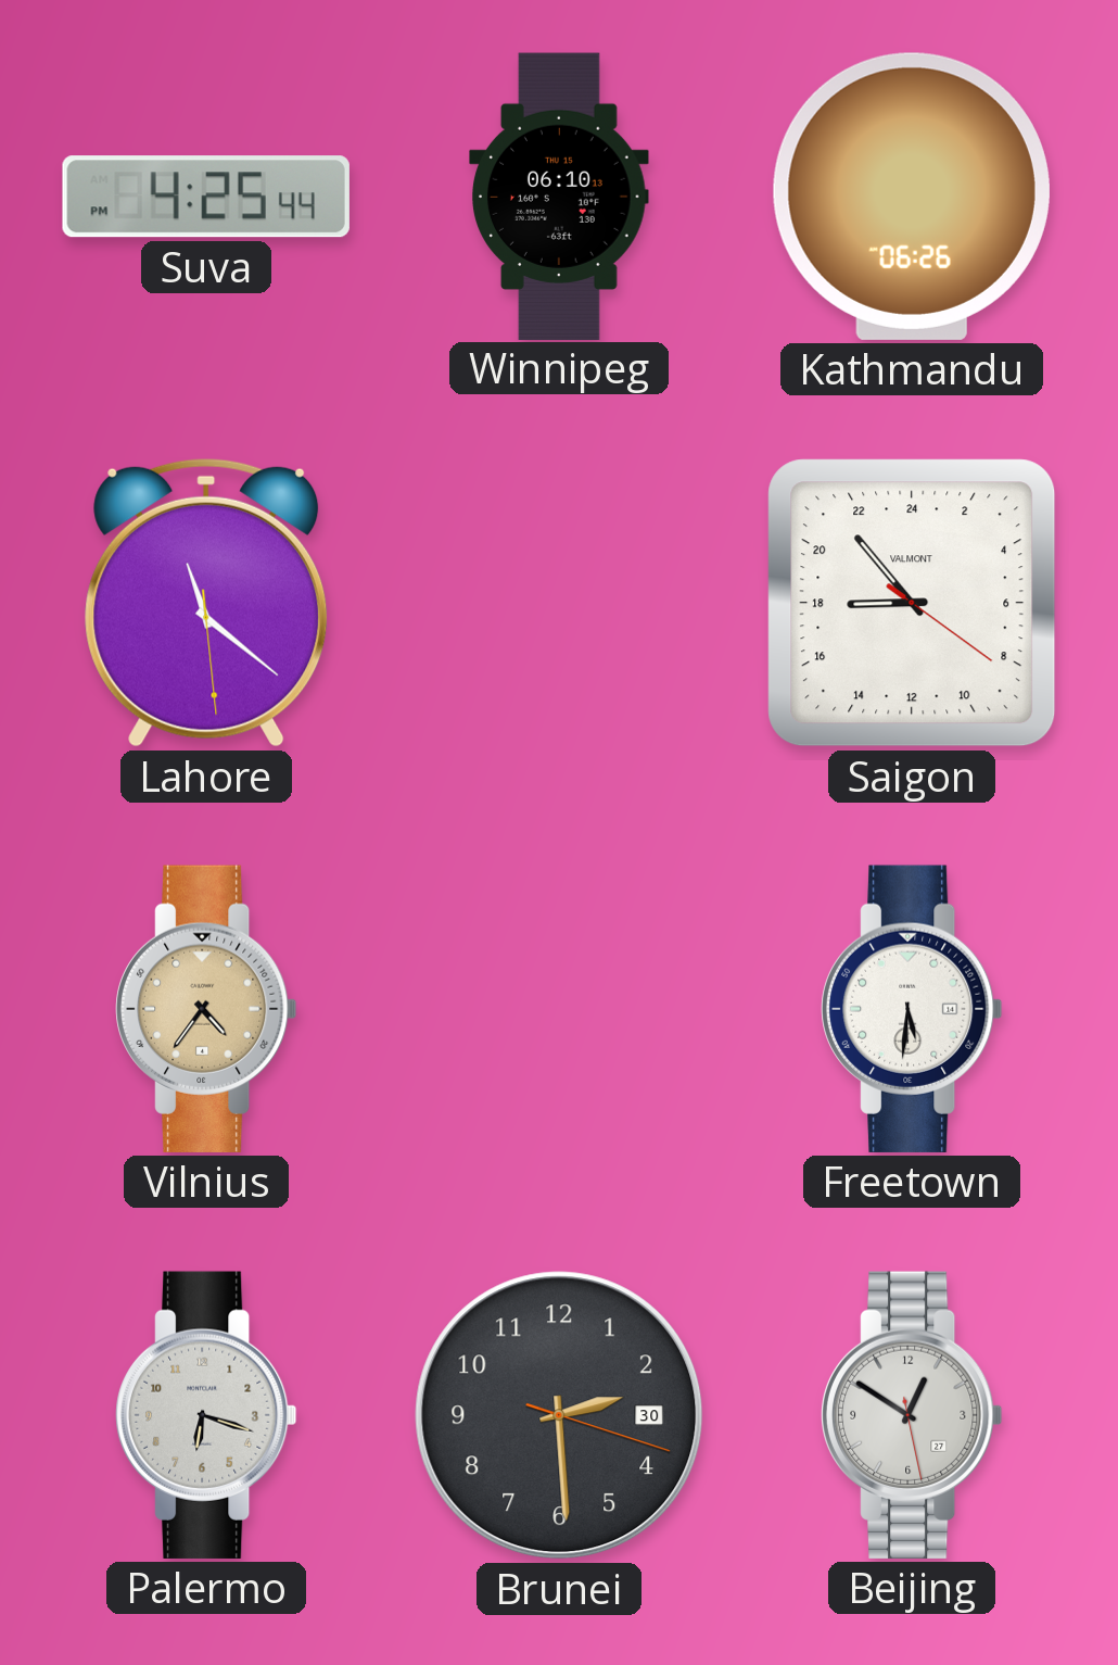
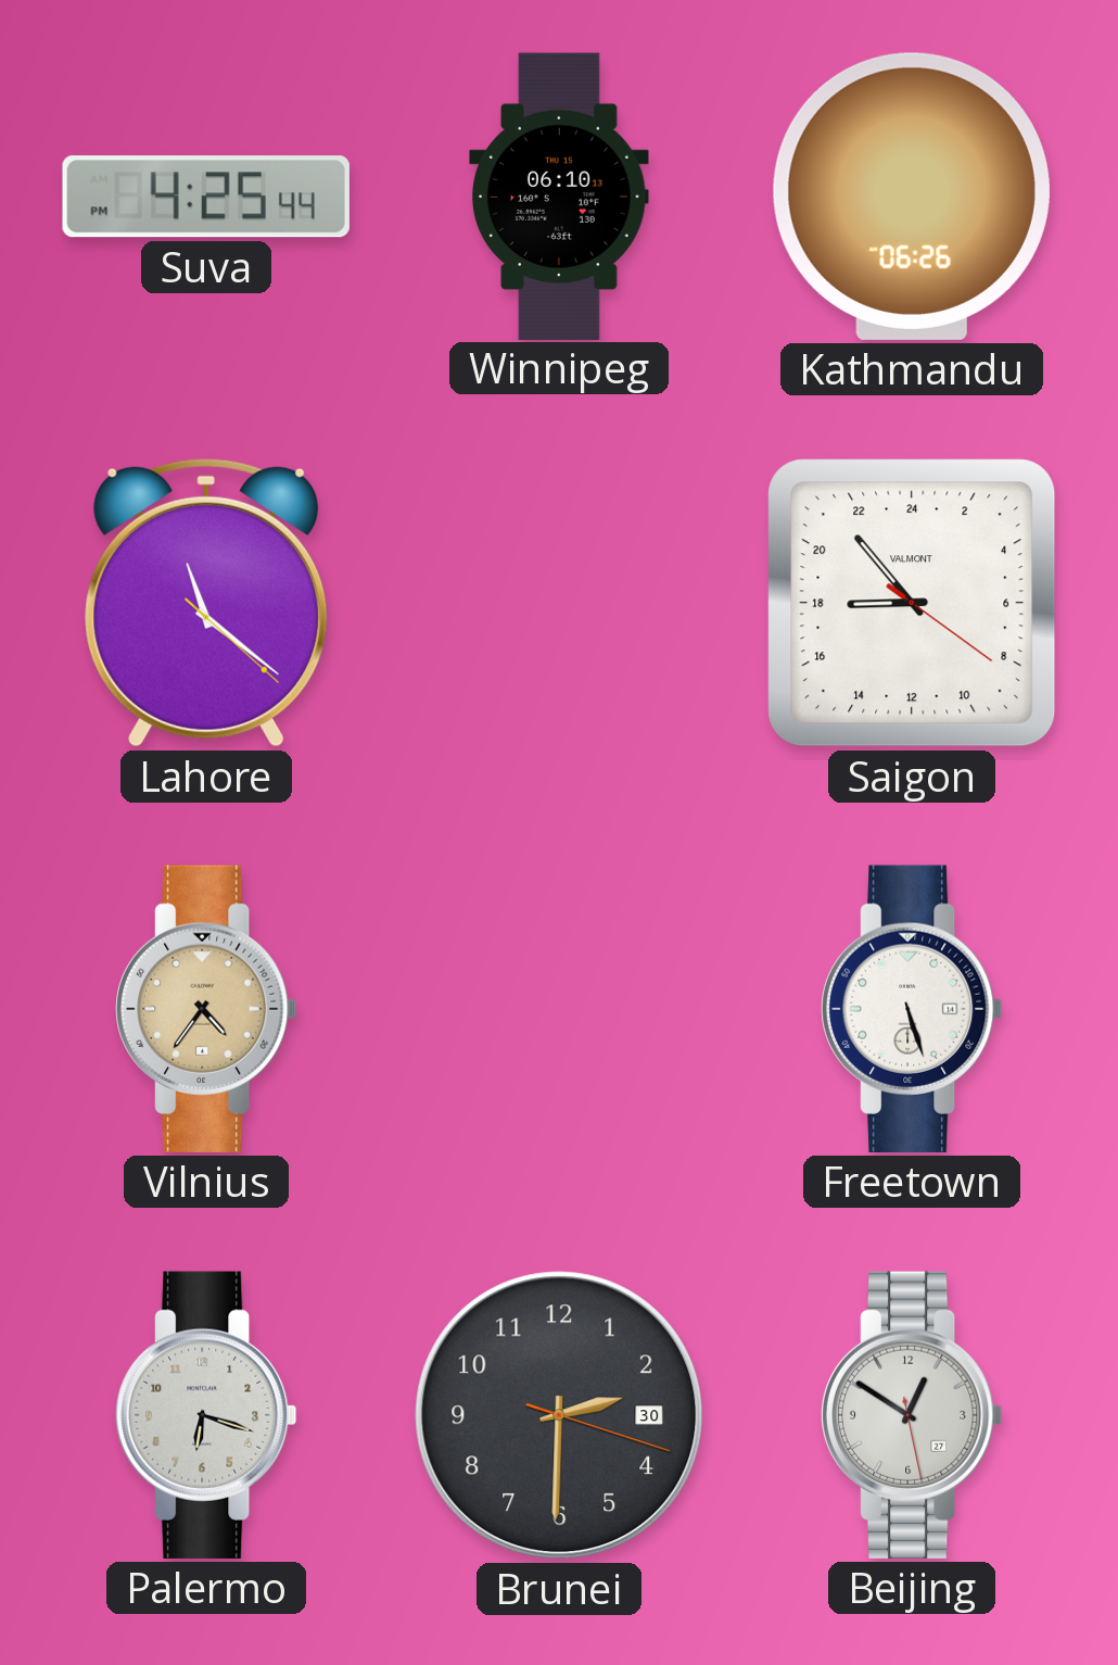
Lahore: 11:21:29 -> 11:21:22
Freetown: 5:31 -> 5:27
Brunei: 2:29 -> 2:30
